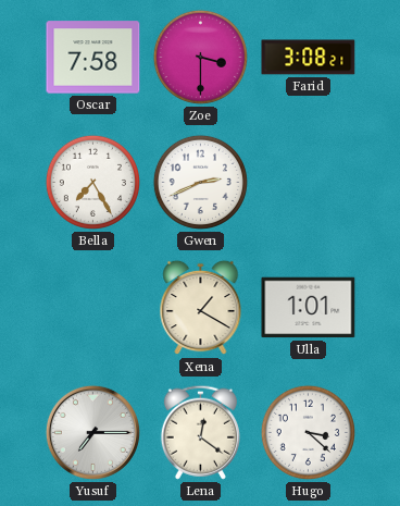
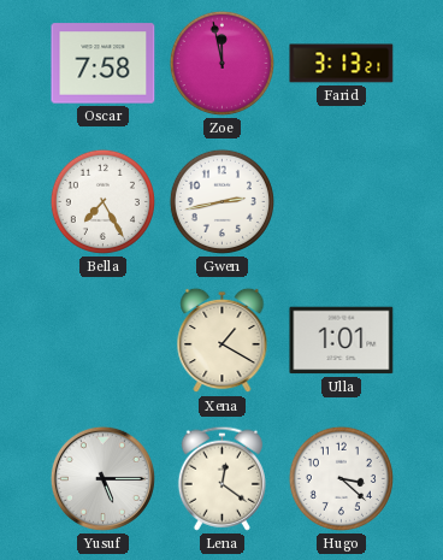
Zoe: 3:30 -> 11:58
Farid: 3:08 -> 3:13
Gwen: 2:41 -> 2:43
Yusuf: 7:15 -> 5:15
